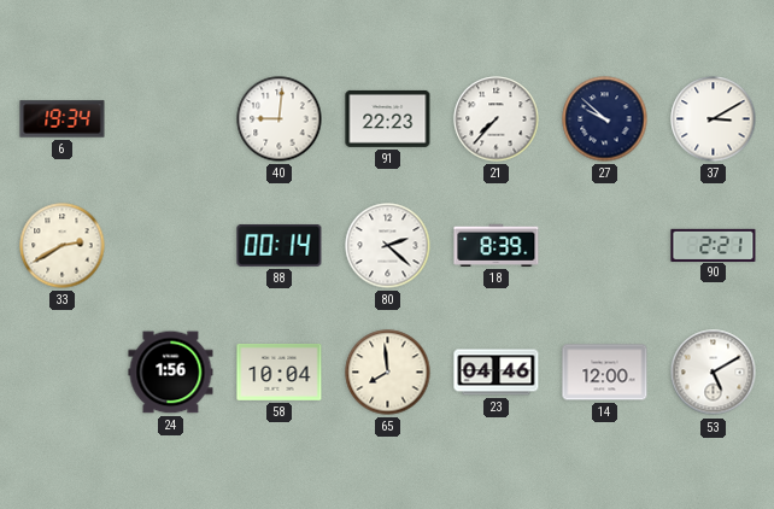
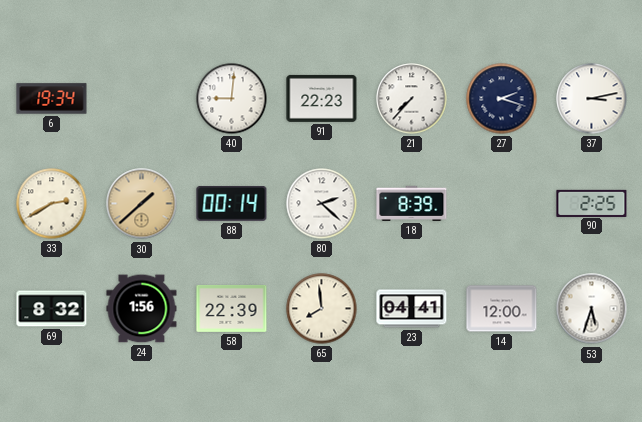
27: 9:52 -> 2:18
37: 3:10 -> 3:13
30: none -> 1:38
90: 2:21 -> 2:25
69: none -> 8:32
58: 10:04 -> 22:39
23: 04:46 -> 04:41
53: 5:10 -> 5:33
